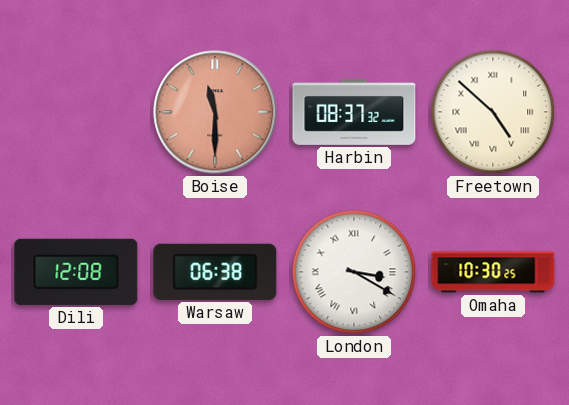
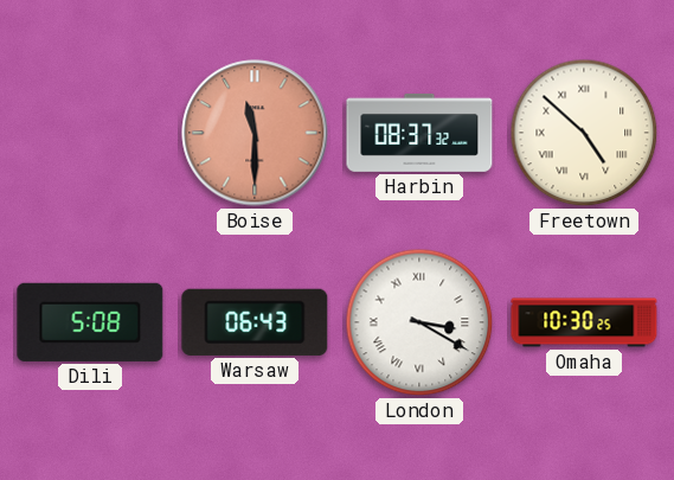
Dili: 12:08 -> 5:08
Warsaw: 06:38 -> 06:43
